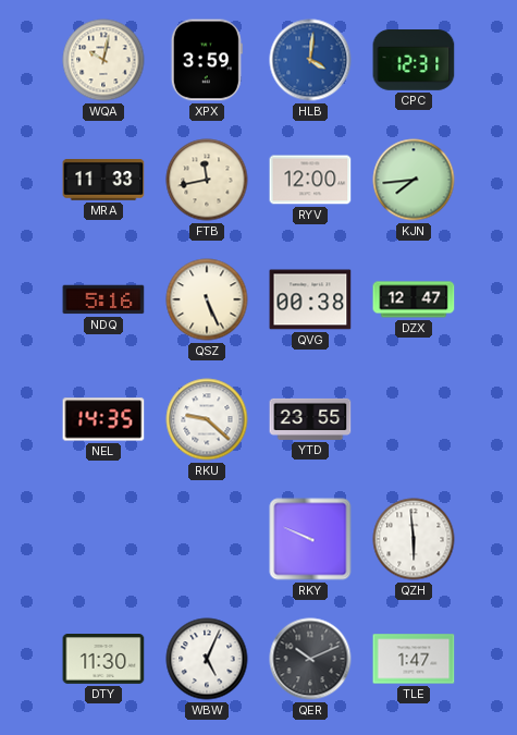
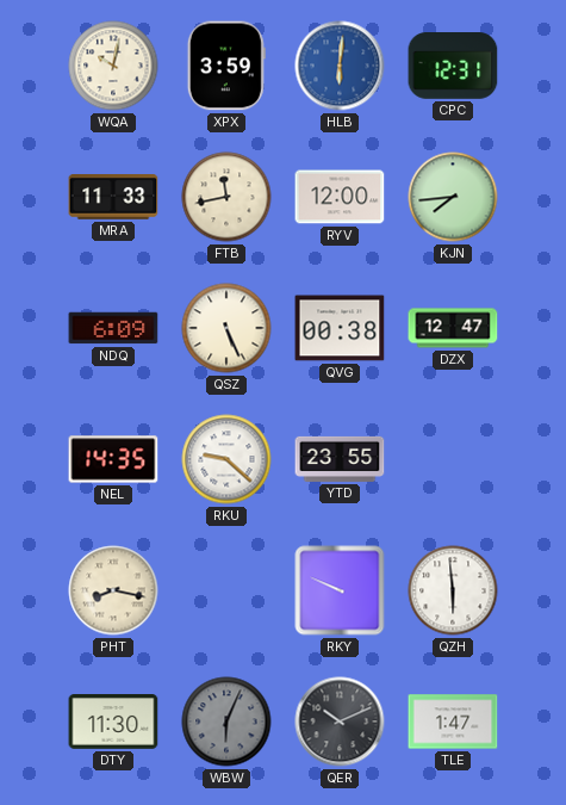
HLB: 4:01 -> 6:01
NDQ: 5:16 -> 6:09
PHT: none -> 8:17
WBW: 5:04 -> 6:04
WBW dial: white -> grey
